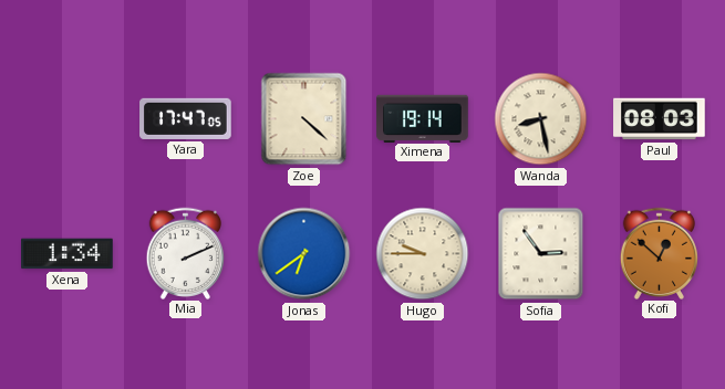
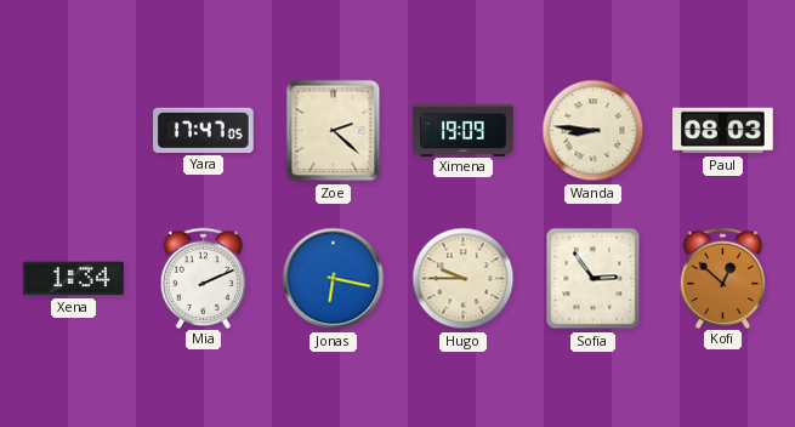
Zoe: 4:22 -> 2:22
Ximena: 19:14 -> 19:09
Wanda: 8:28 -> 8:46
Jonas: 6:39 -> 6:17
